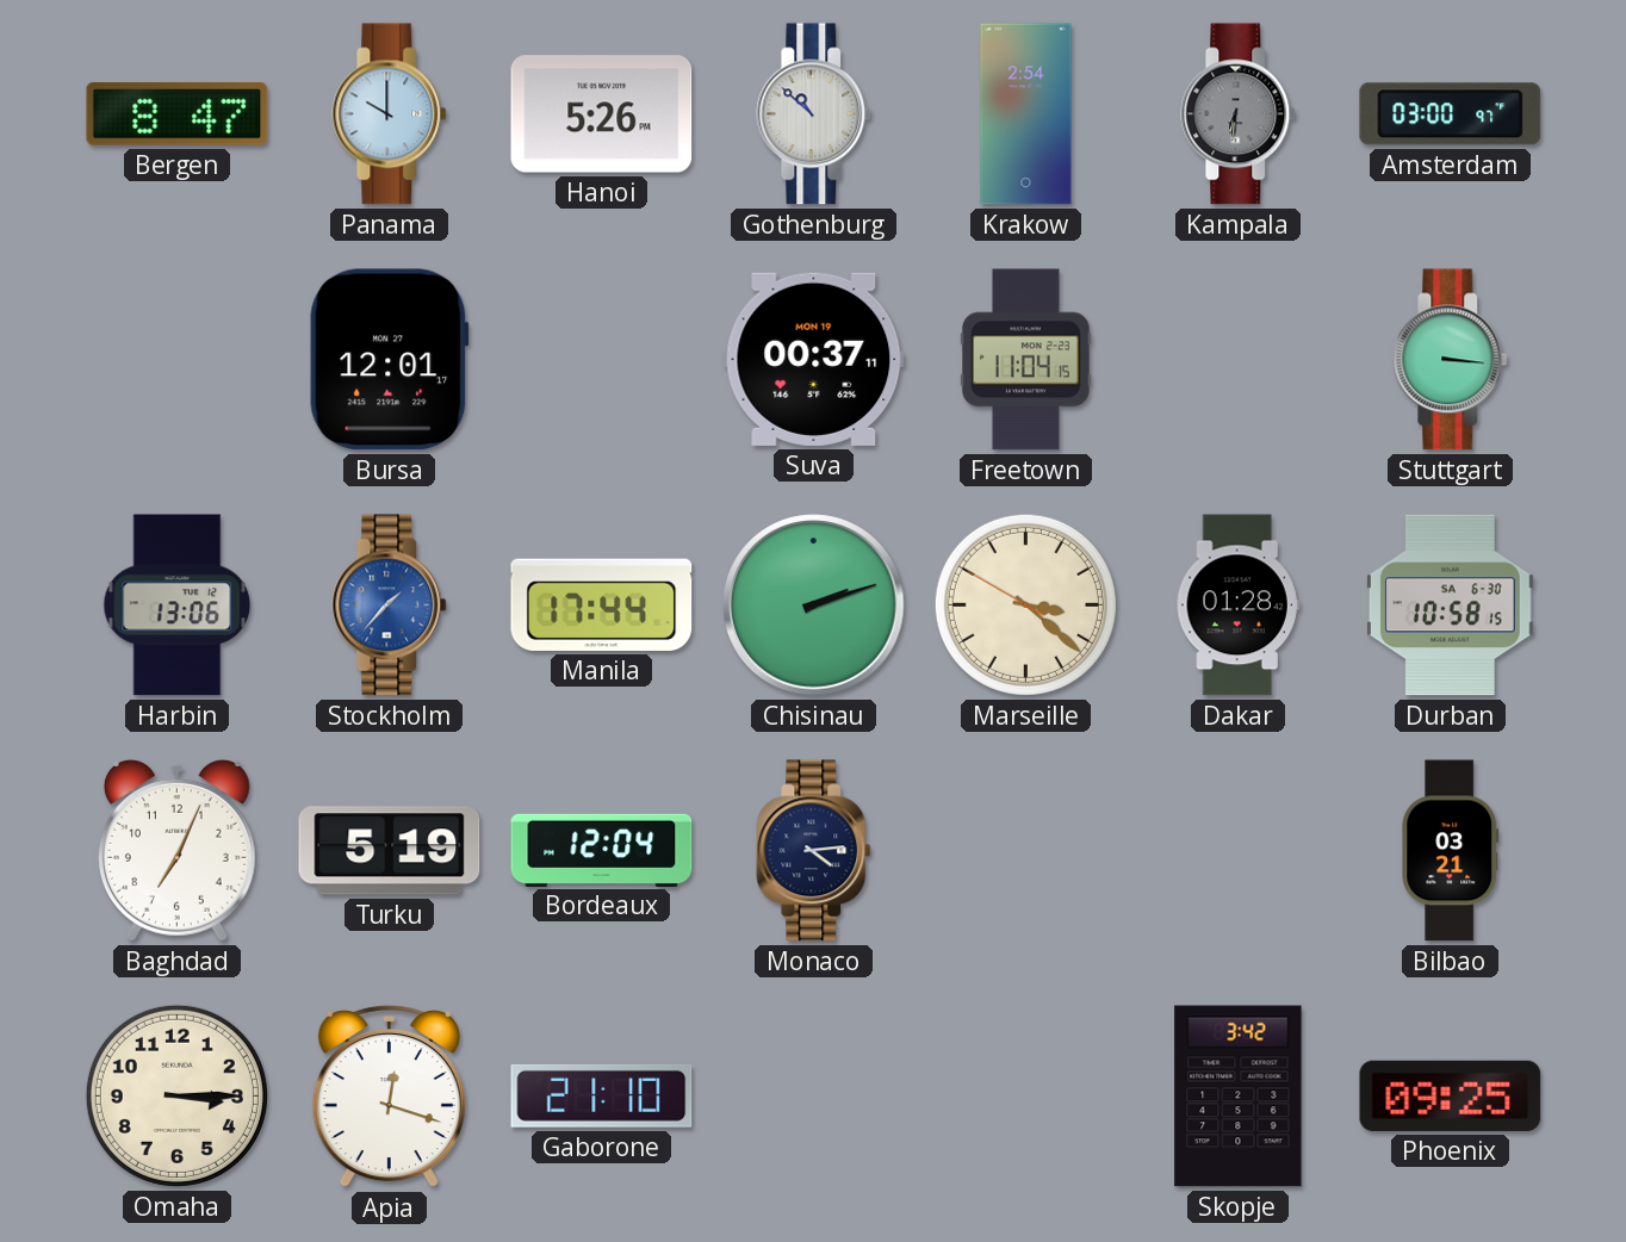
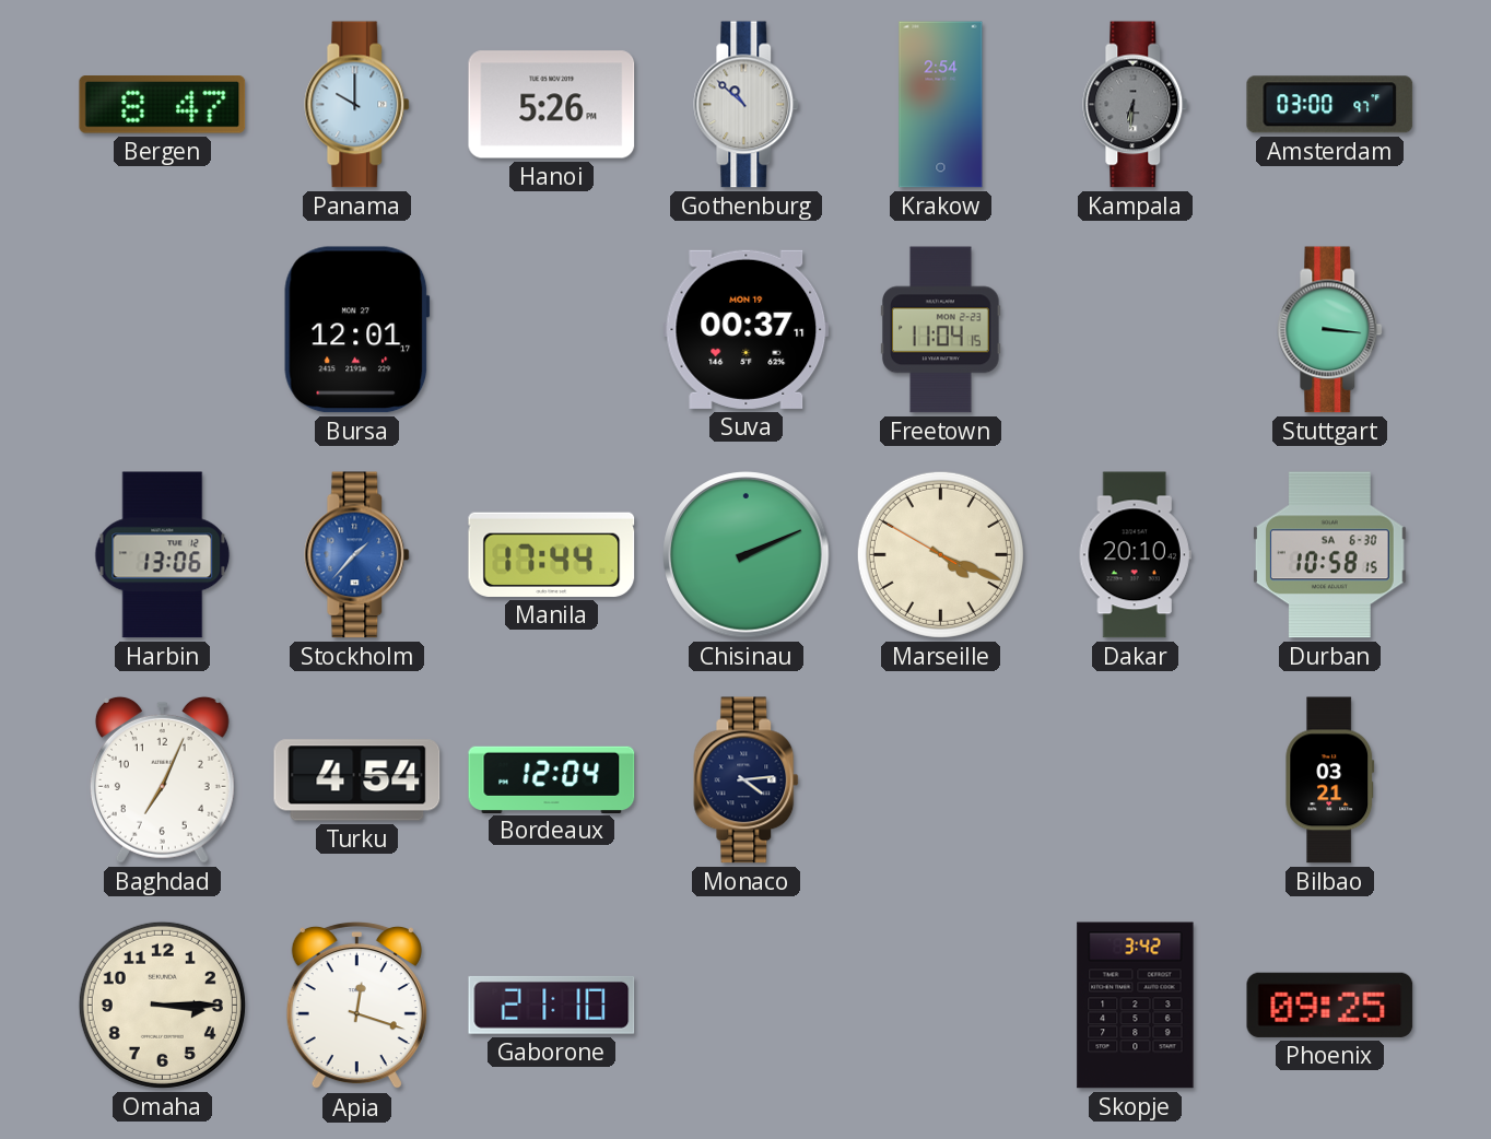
Chisinau: 2:12 -> 2:11
Marseille: 3:21 -> 4:18
Dakar: 01:28 -> 20:10
Turku: 5:19 -> 4:54
